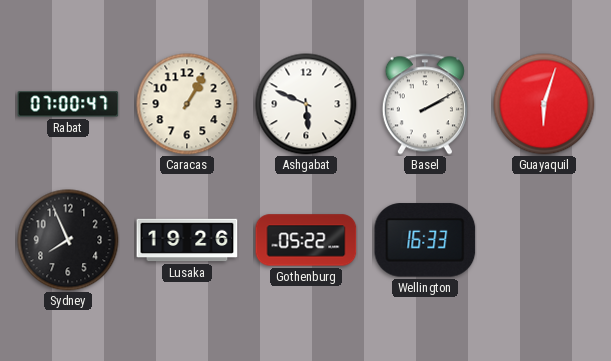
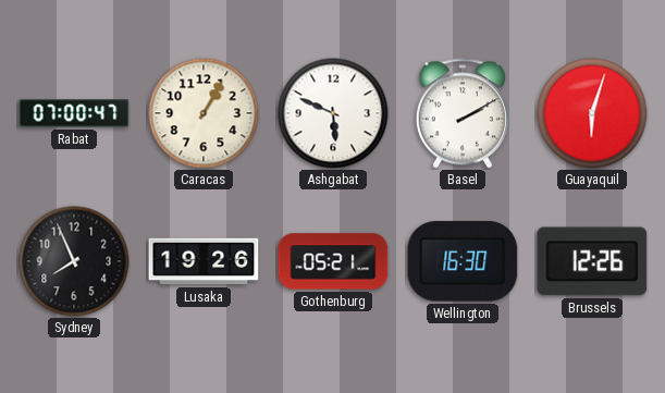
Gothenburg: 05:22 -> 05:21
Wellington: 16:33 -> 16:30
Brussels: none -> 12:26
